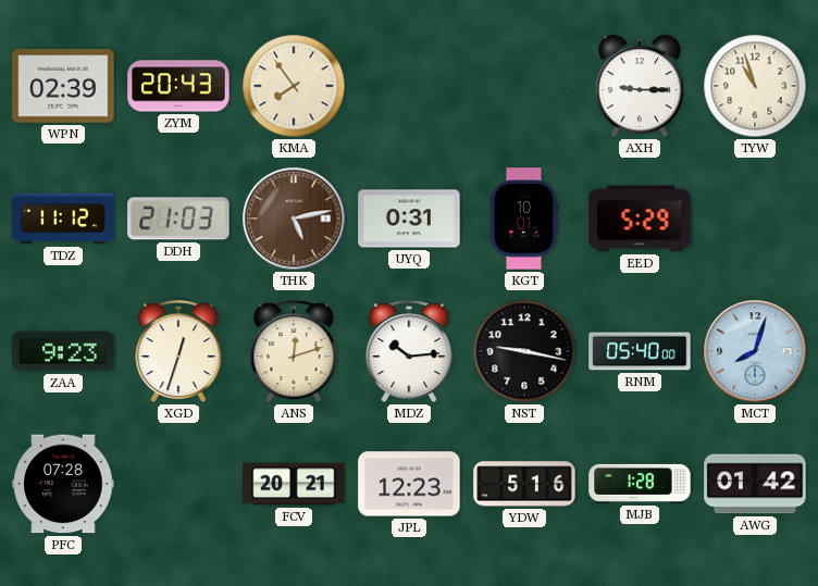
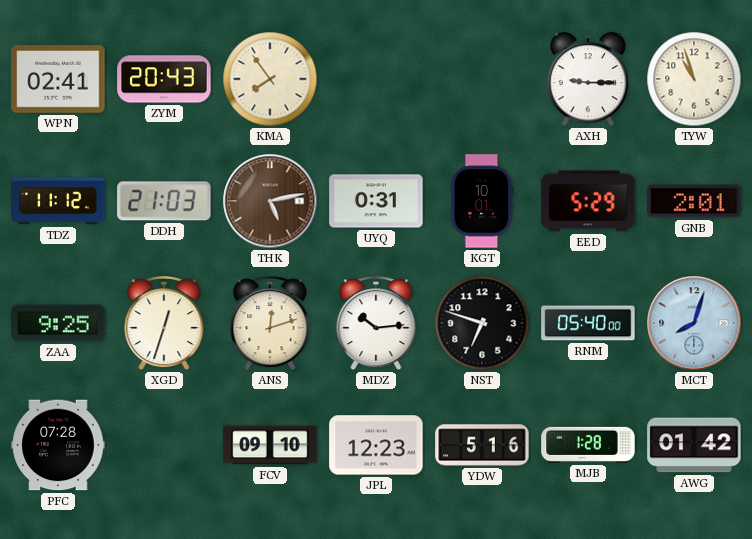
WPN: 02:39 -> 02:41
GNB: none -> 2:01
ZAA: 9:23 -> 9:25
NST: 9:17 -> 6:48
FCV: 20:21 -> 09:10
